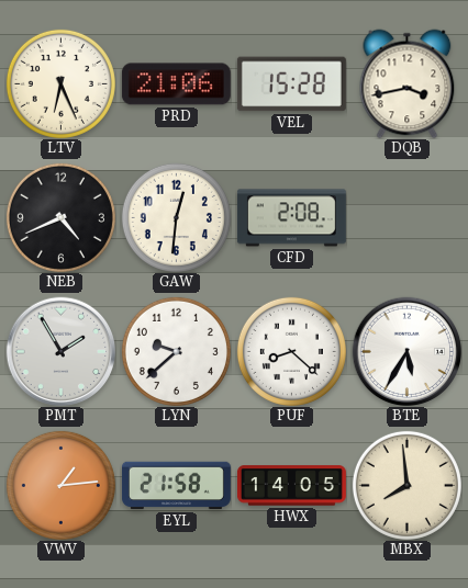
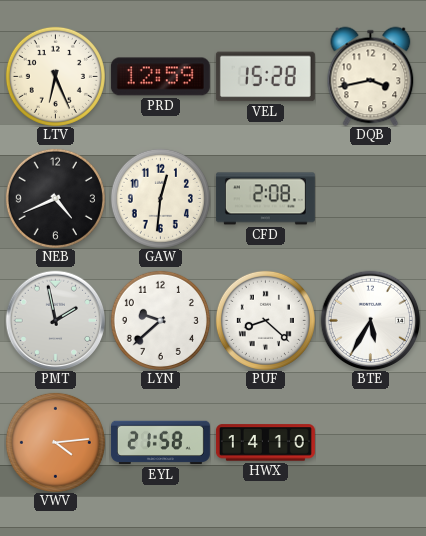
PRD: 21:06 -> 12:59
PMT: 1:55 -> 1:58
VWV: 1:14 -> 4:14
HWX: 14:05 -> 14:10
MBX: 7:59 -> none
